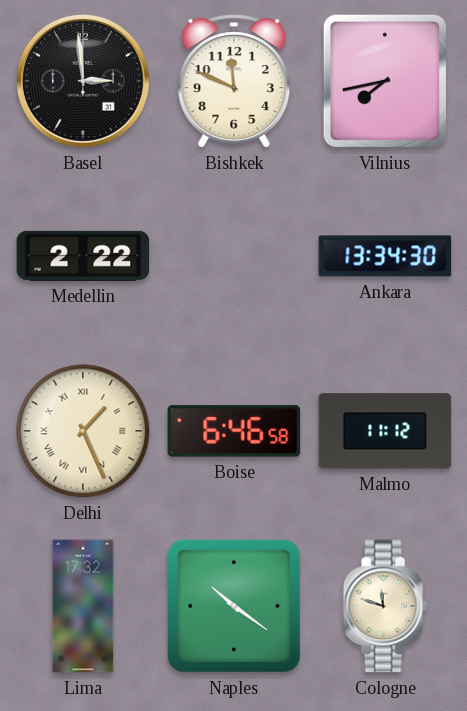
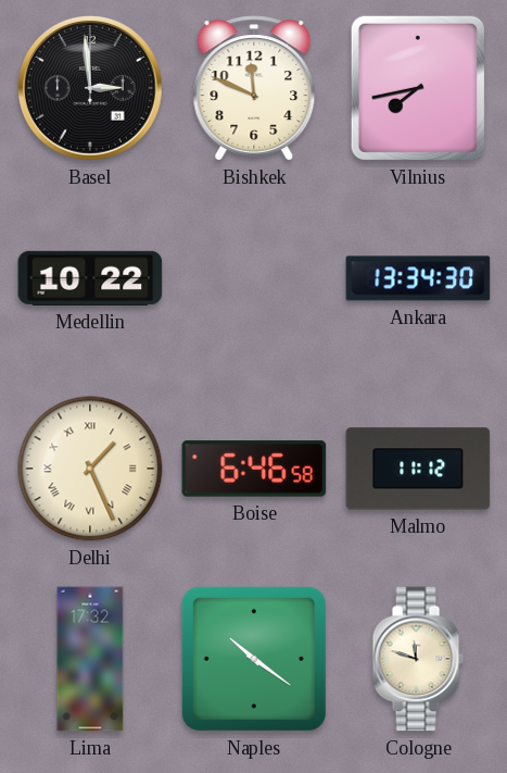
Medellin: 2:22 -> 10:22
